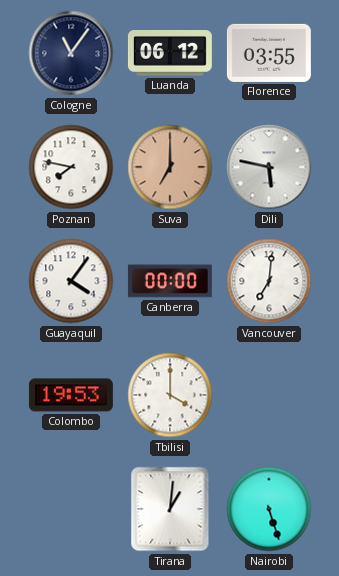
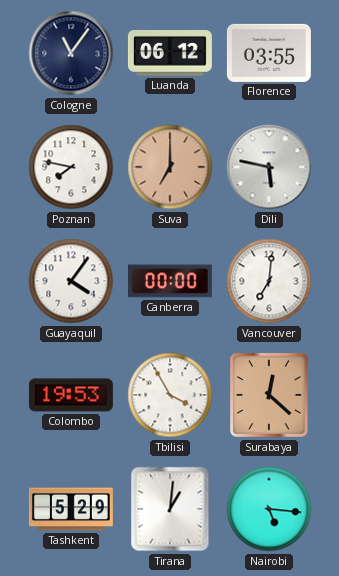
Tbilisi: 4:00 -> 3:55
Surabaya: none -> 12:22
Tashkent: none -> 5:29
Nairobi: 5:27 -> 5:16
